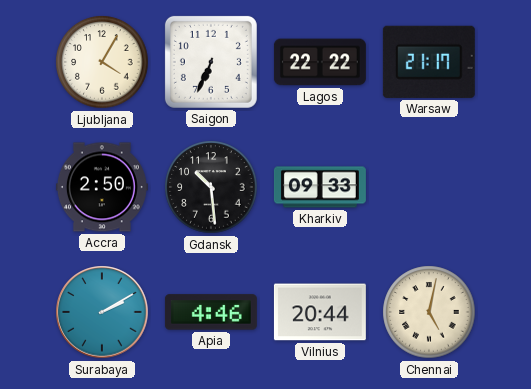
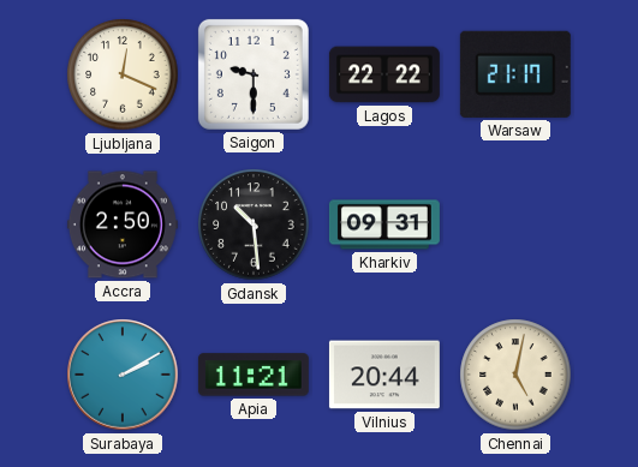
Ljubljana: 4:05 -> 12:19
Saigon: 6:34 -> 9:30
Kharkiv: 09:33 -> 09:31
Apia: 4:46 -> 11:21
